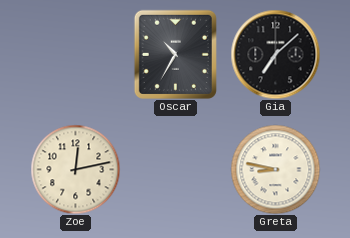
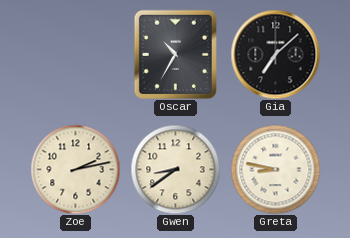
Zoe: 12:13 -> 2:13
Gwen: none -> 8:39
